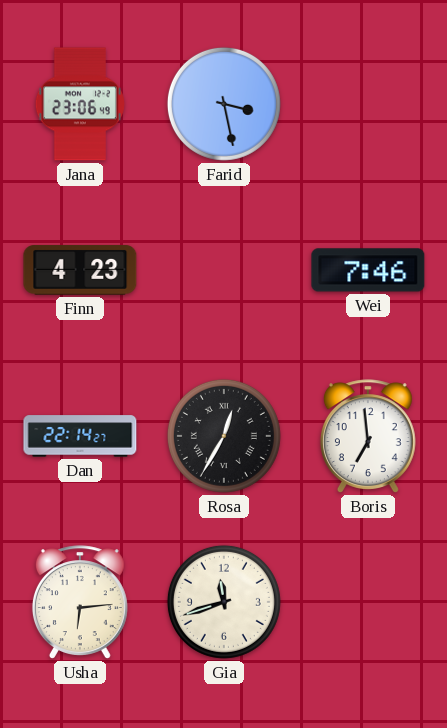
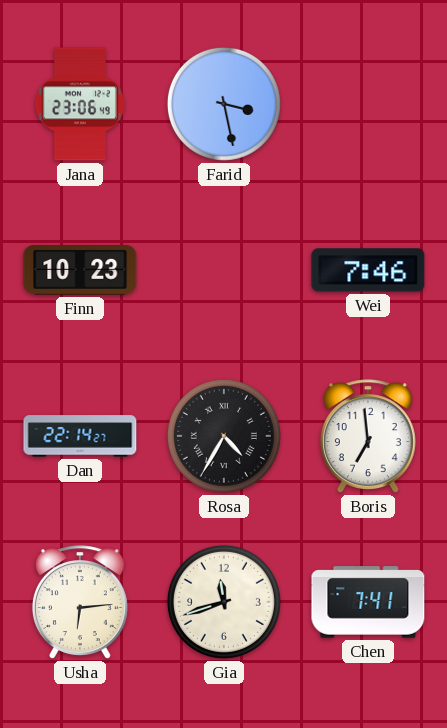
Finn: 4:23 -> 10:23
Rosa: 12:35 -> 4:35
Chen: none -> 7:41
